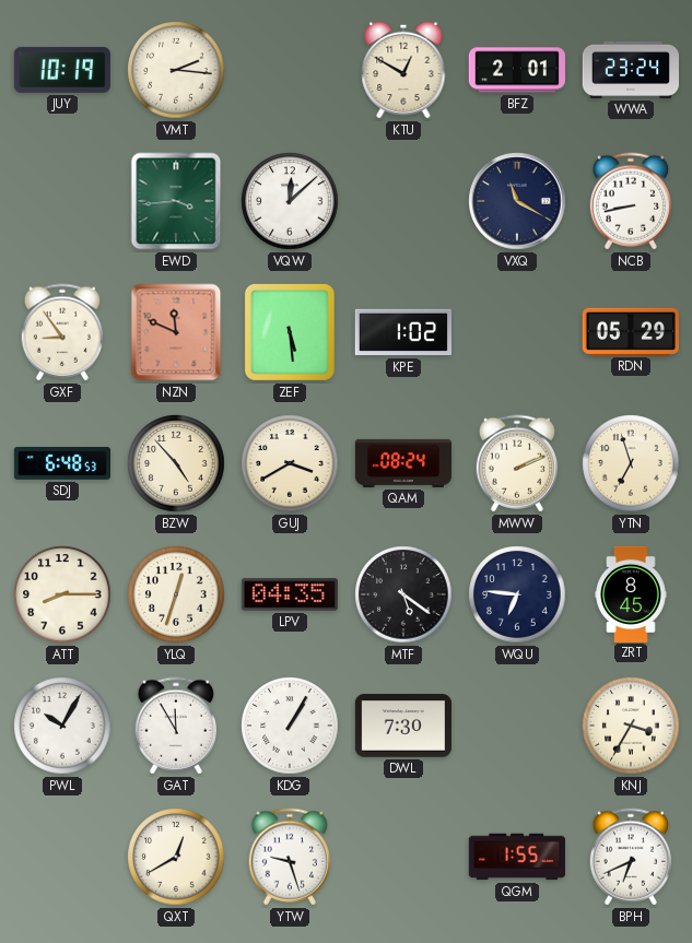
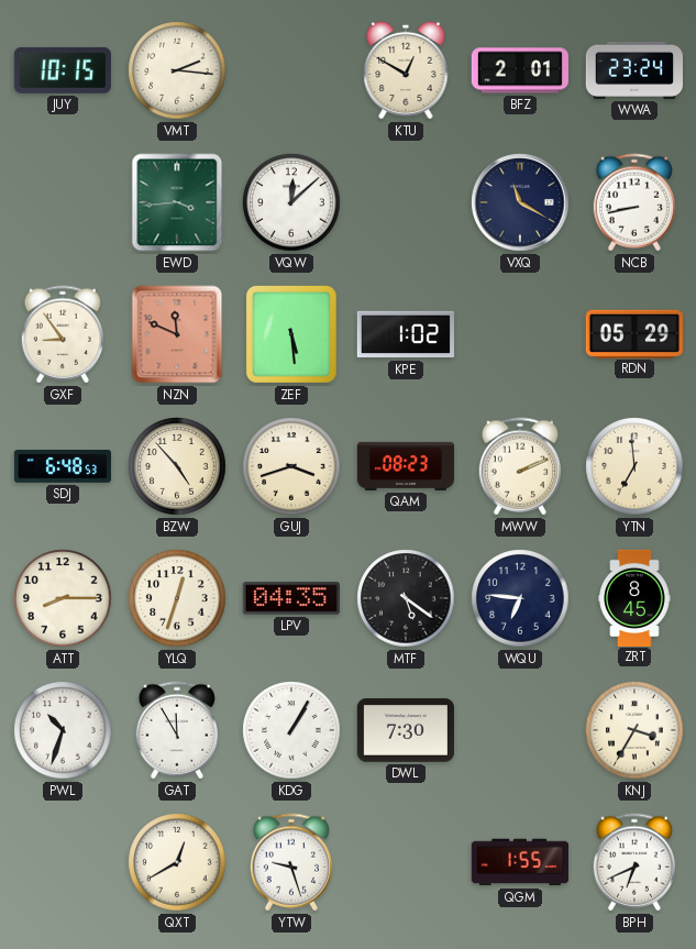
JUY: 10:19 -> 10:15
GUJ: 3:40 -> 3:42
QAM: 08:24 -> 08:23
YTN: 6:57 -> 6:59
PWL: 10:05 -> 10:33
